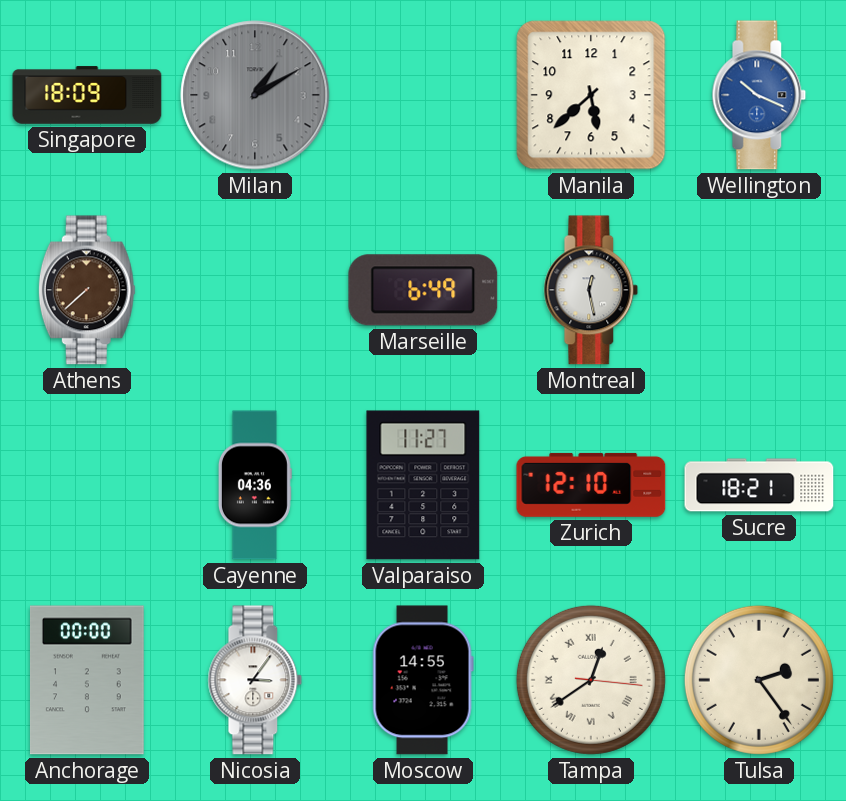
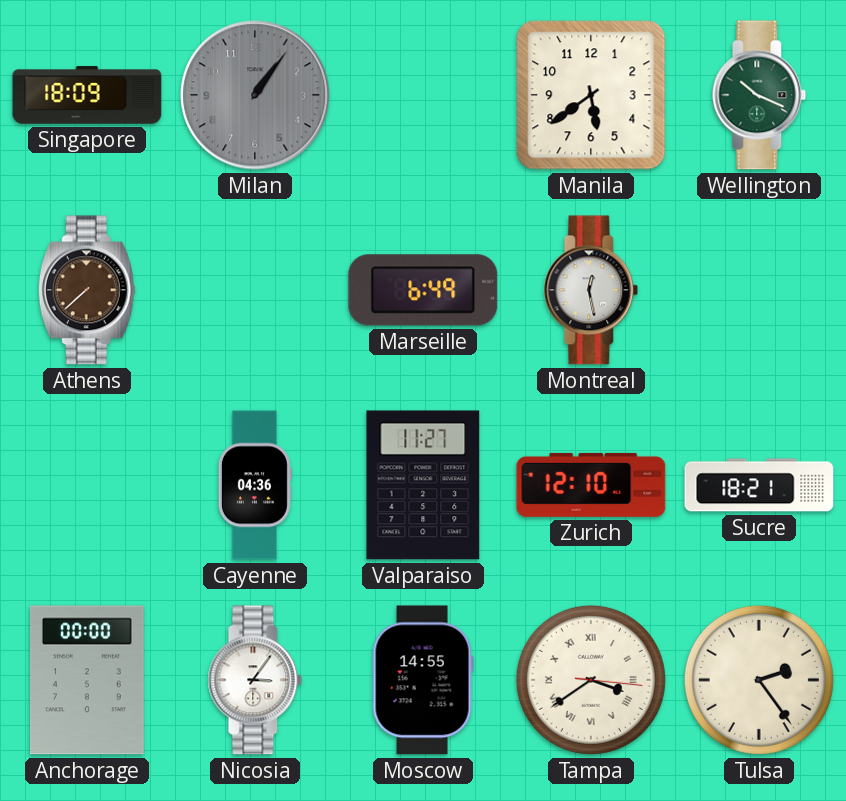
Milan: 1:10 -> 1:06
Manila: 5:38 -> 5:39
Wellington dial: blue -> green
Tampa: 12:39 -> 3:39
